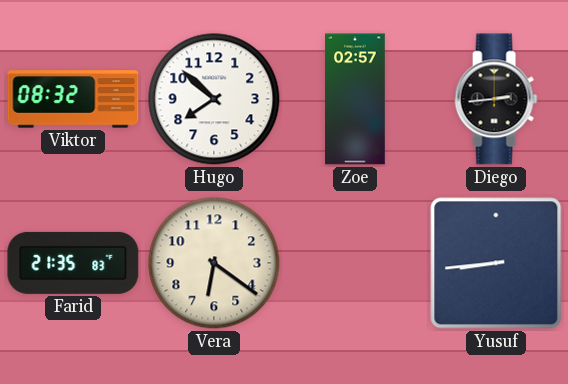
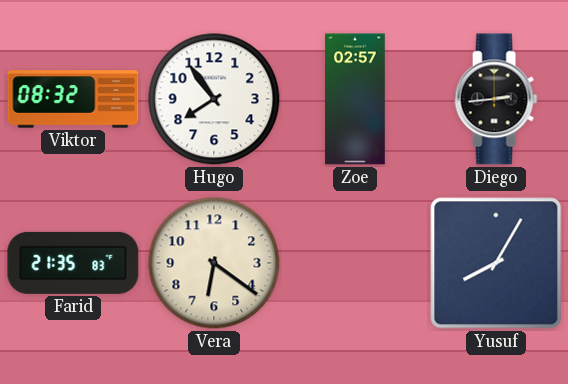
Hugo: 7:52 -> 7:54
Yusuf: 8:44 -> 8:05
